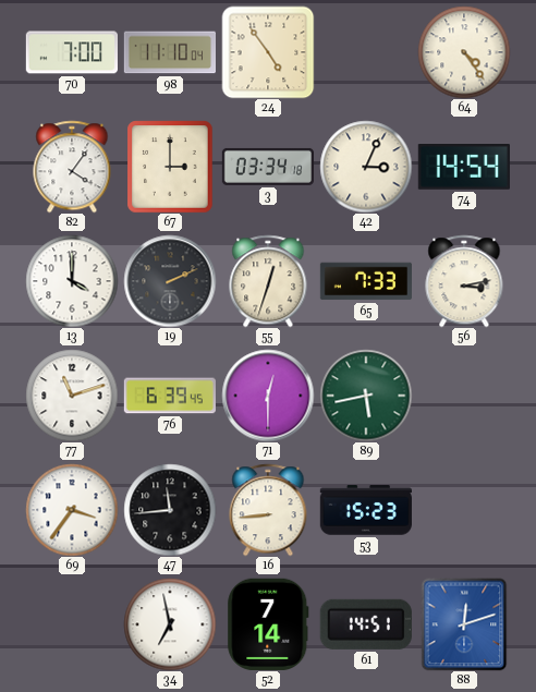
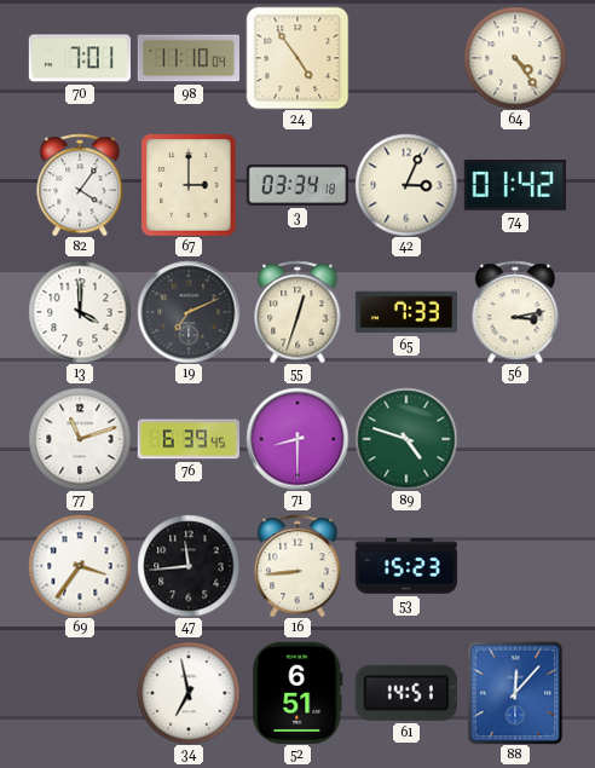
70: 7:00 -> 7:01
74: 14:54 -> 01:42
19: 2:11 -> 7:11
71: 12:30 -> 8:30
89: 5:43 -> 4:48
52: 7:14 -> 6:51
88: 12:12 -> 12:07
